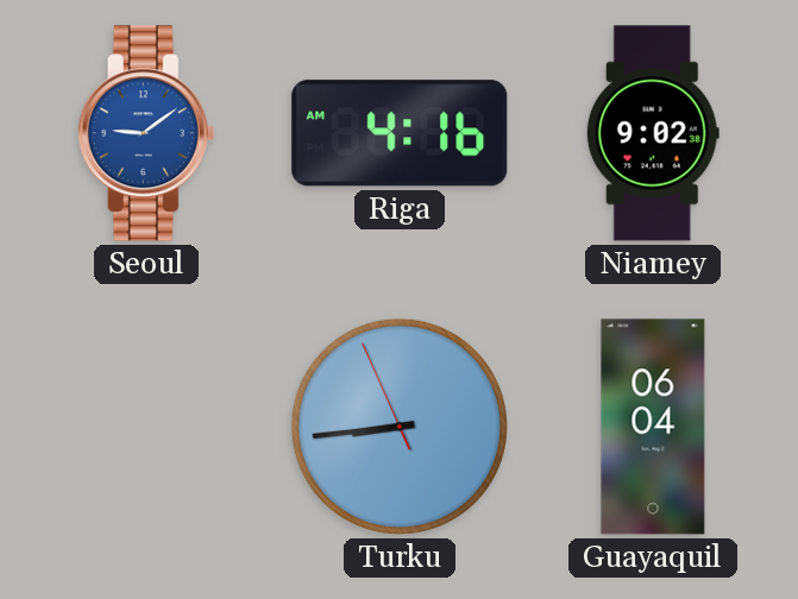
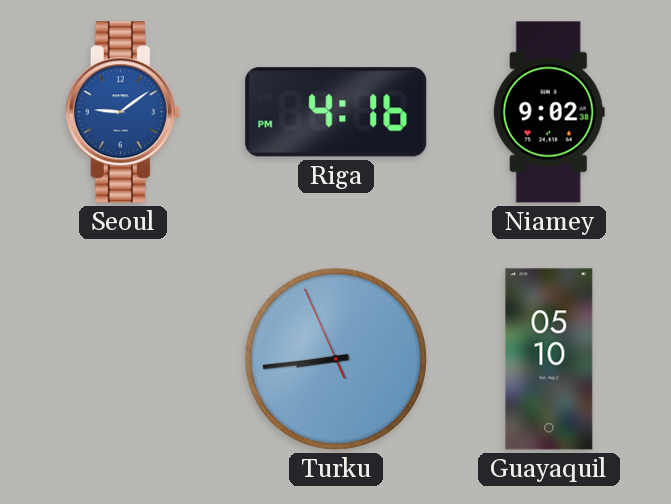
Riga: 4:16 AM -> 4:16 PM
Guayaquil: 06:04 -> 05:10
